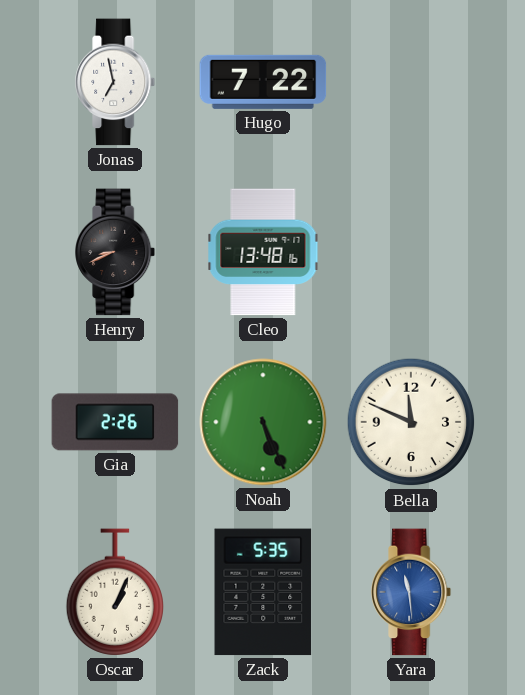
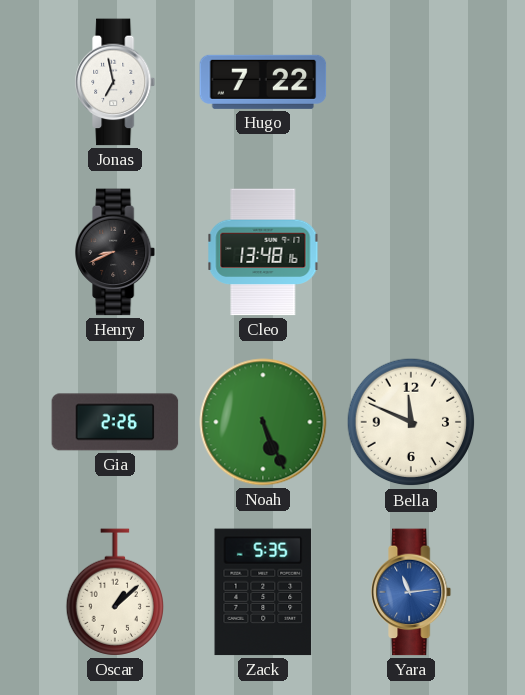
Oscar: 1:04 -> 1:08
Yara: 11:29 -> 11:14
